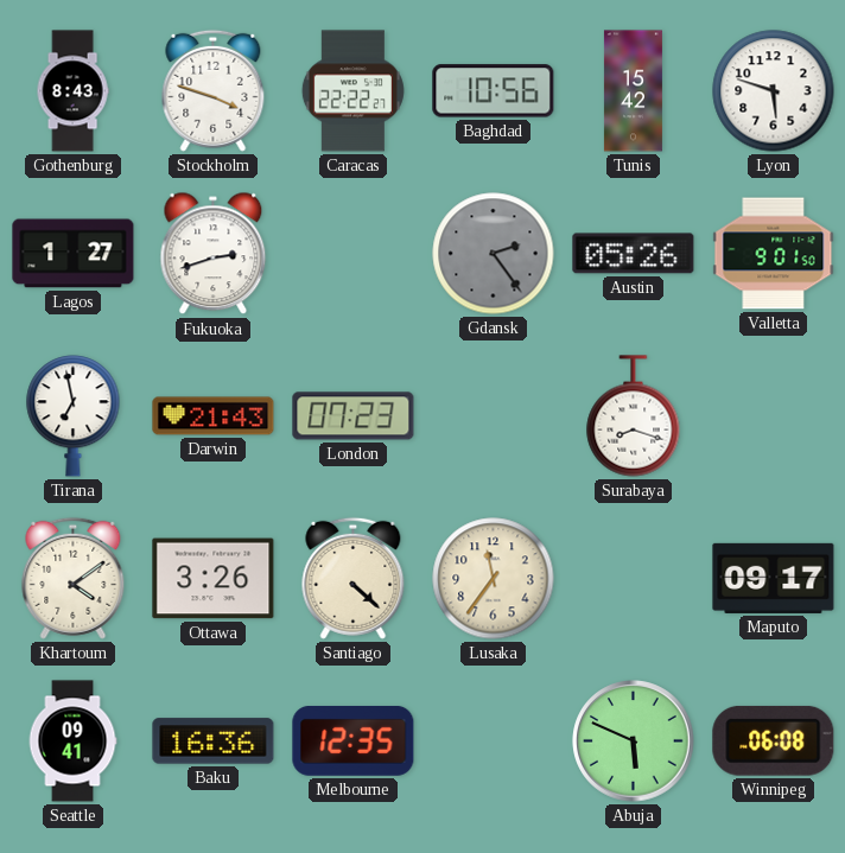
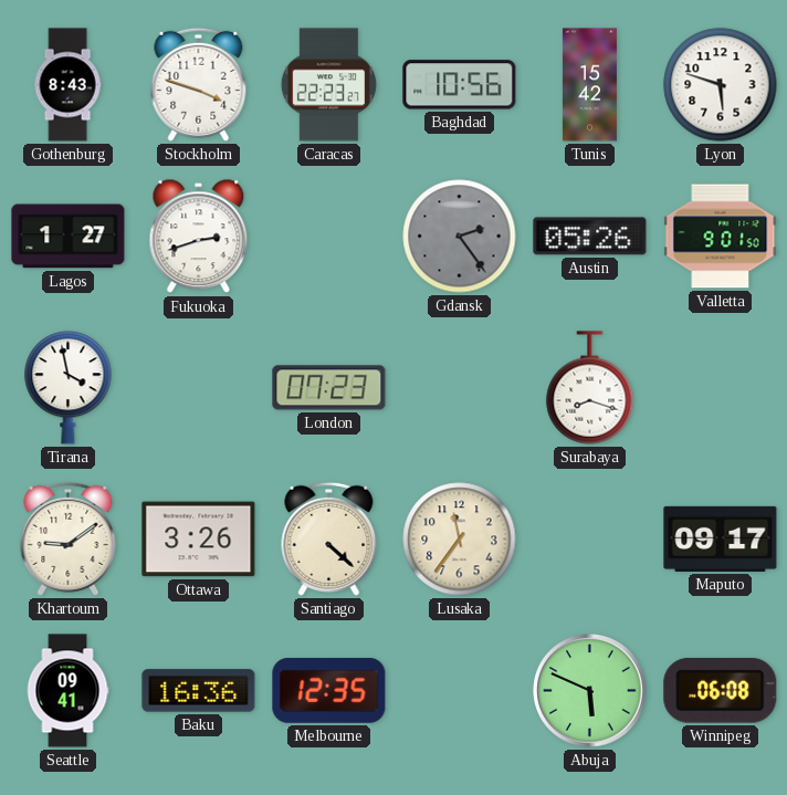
Caracas: 22:22 -> 22:23
Tirana: 6:58 -> 3:58
Darwin: 21:43 -> none
Khartoum: 4:09 -> 9:09
